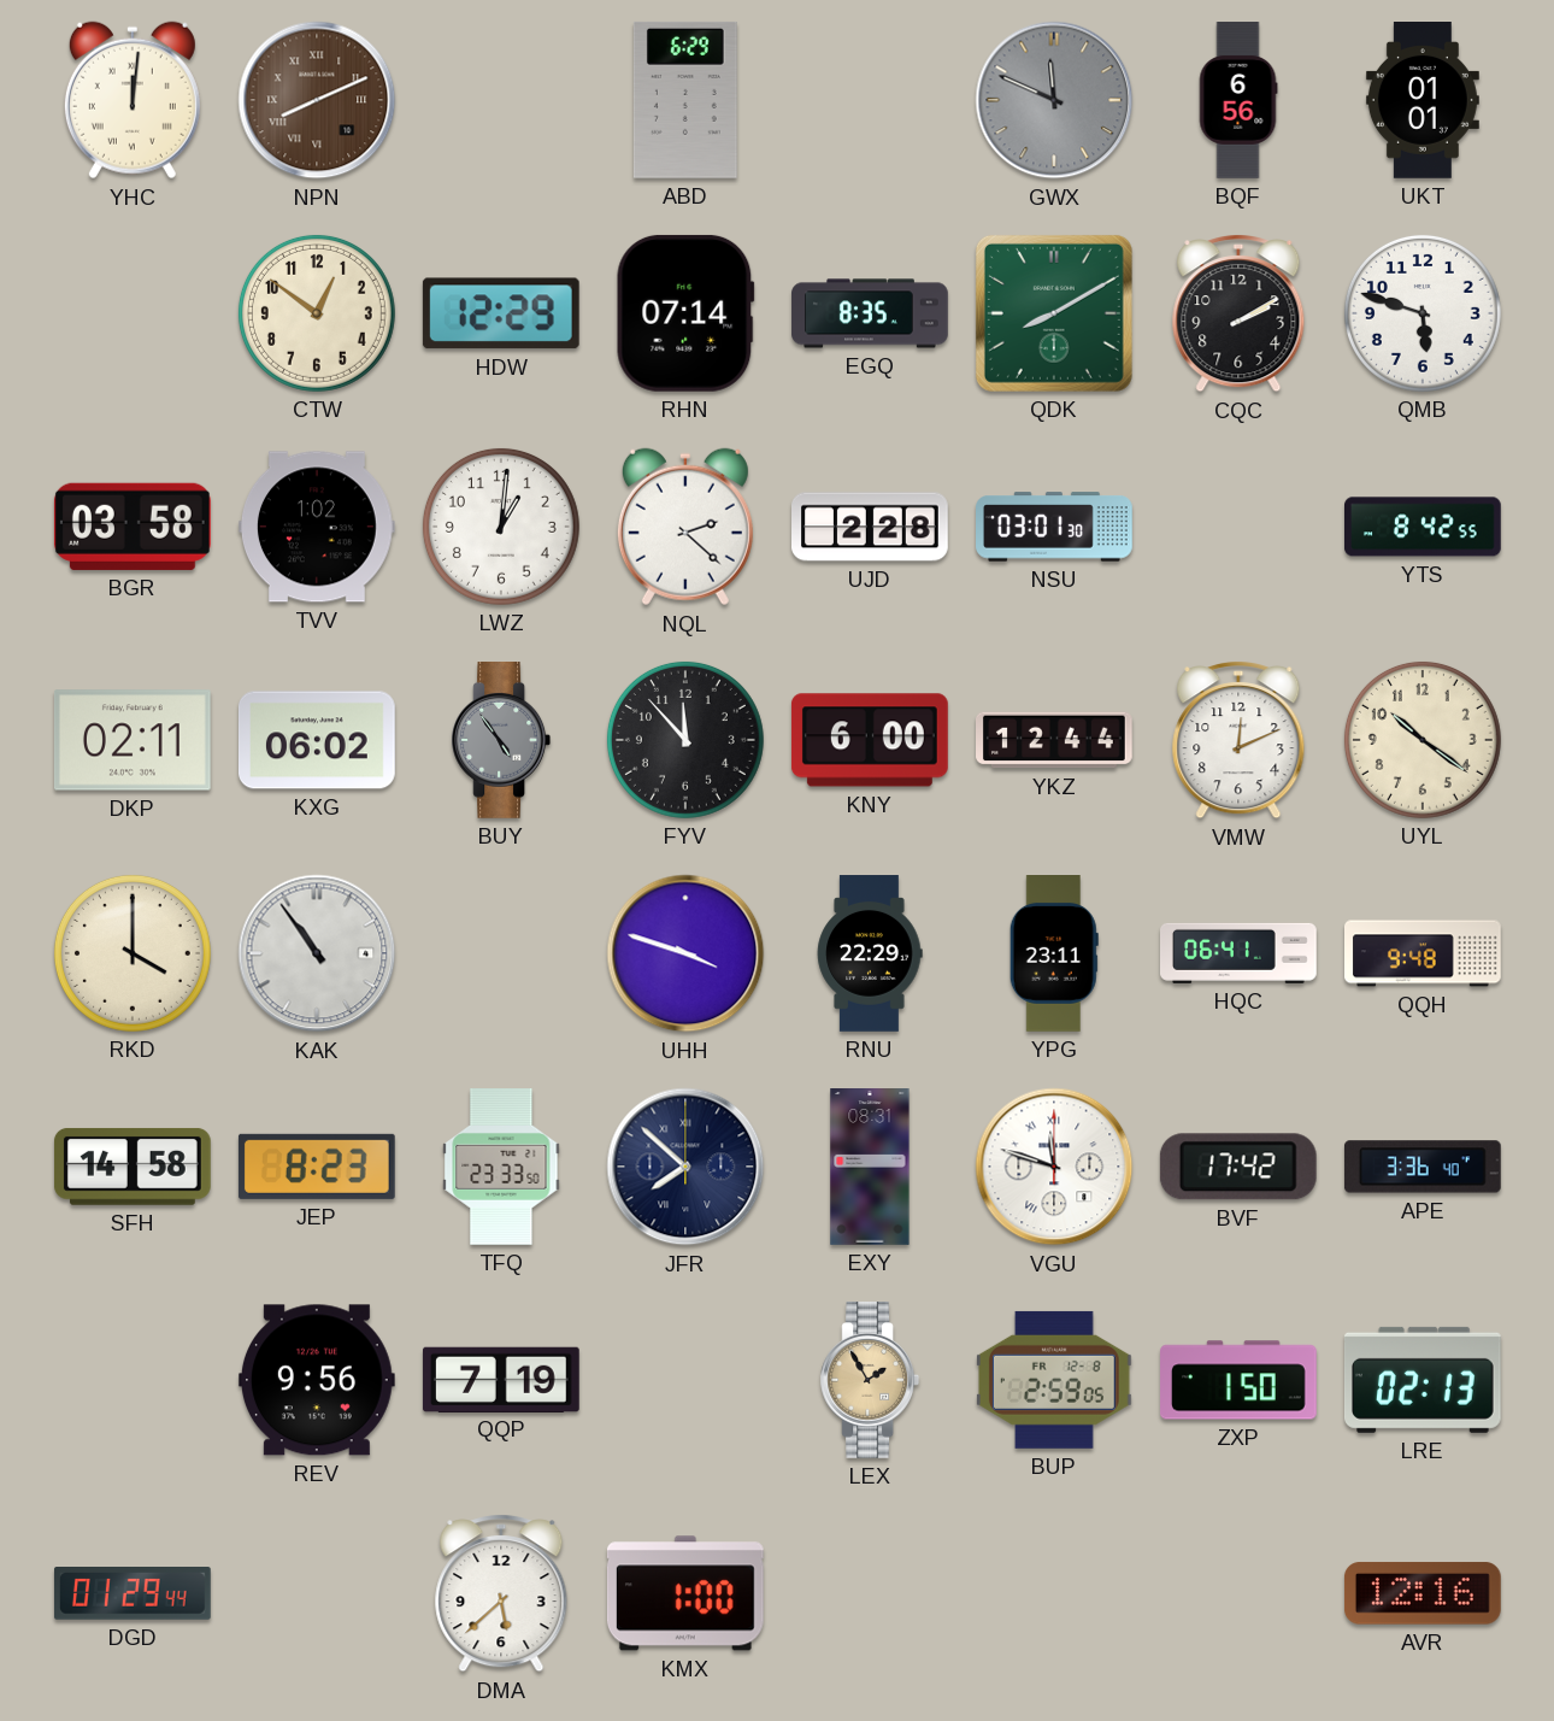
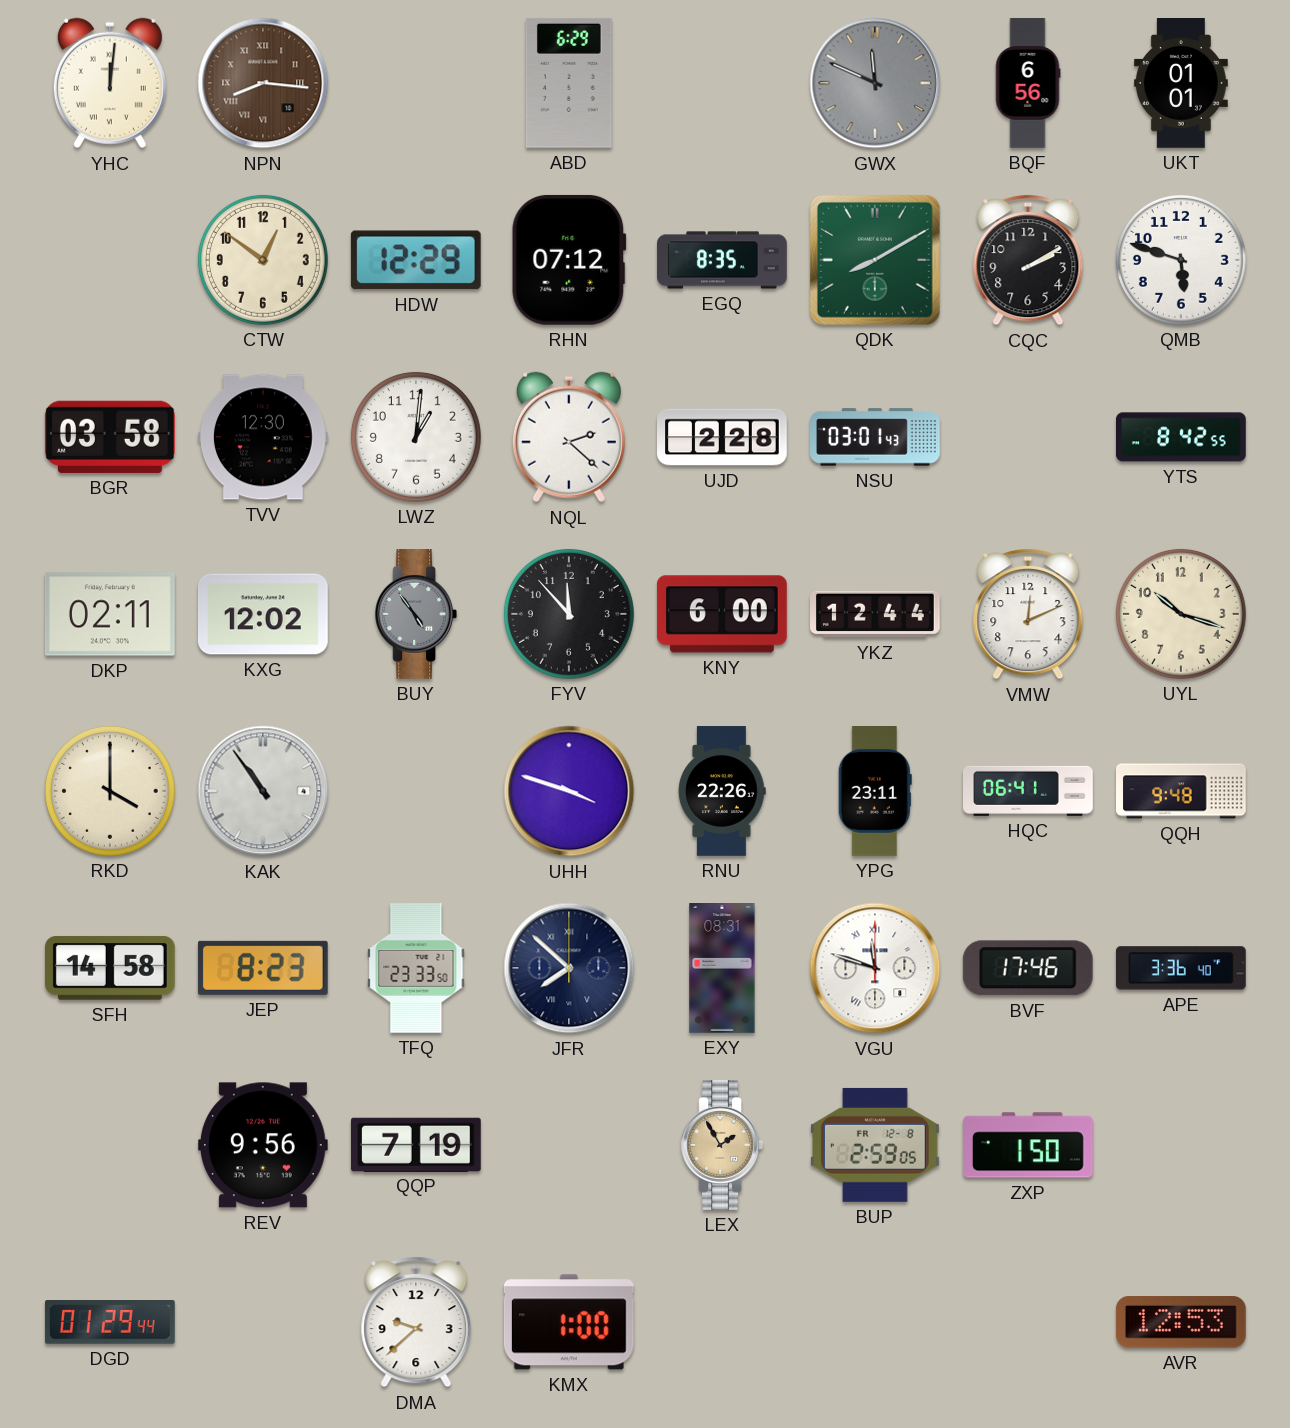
NPN: 8:11 -> 8:16
RHN: 07:14 -> 07:12
TVV: 1:02 -> 12:30
NSU: 03:01:30 -> 03:01:43
KXG: 06:02 -> 12:02
UYL: 10:21 -> 10:18
RNU: 22:29 -> 22:26
BVF: 17:42 -> 17:46
LRE: 02:13 -> none
DMA: 5:38 -> 9:38
AVR: 12:16 -> 12:53
